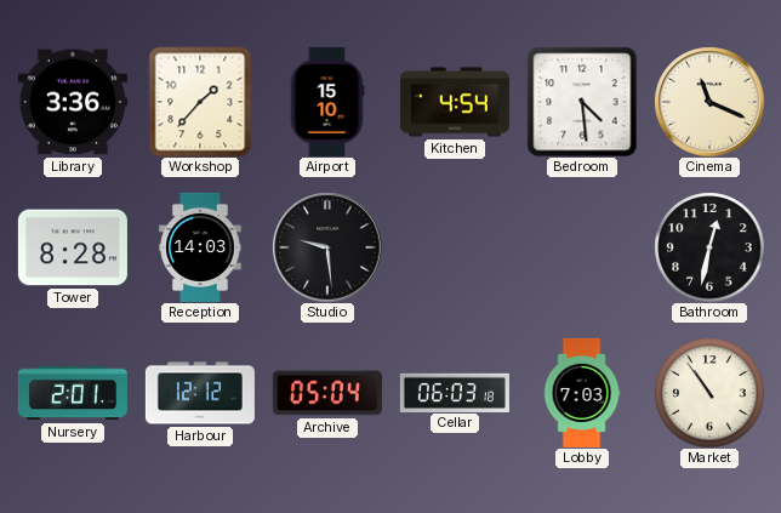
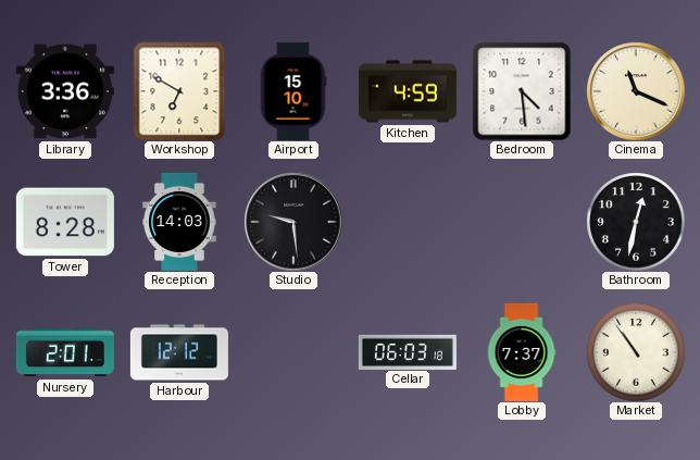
Workshop: 1:37 -> 6:50
Kitchen: 4:54 -> 4:59
Archive: 05:04 -> none
Lobby: 7:03 -> 7:37
